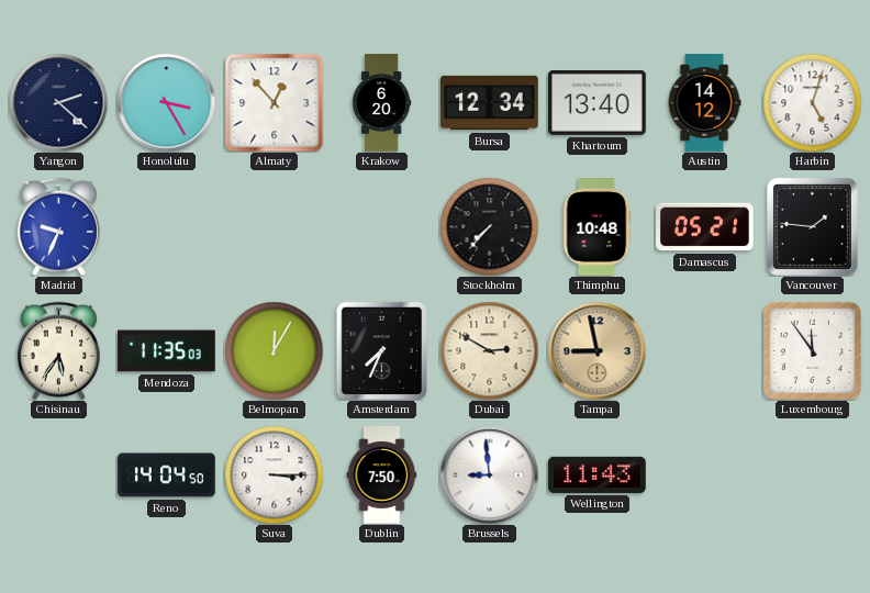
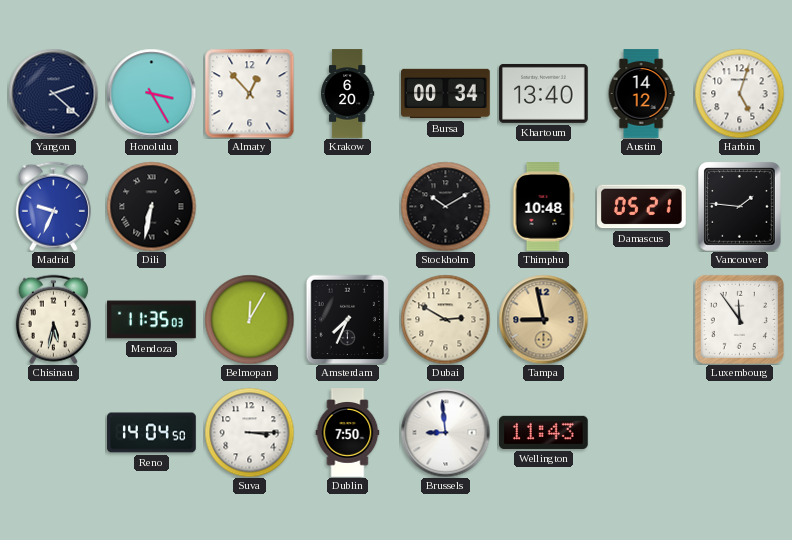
Bursa: 12:34 -> 00:34
Dili: none -> 6:32
Stockholm: 7:37 -> 10:10
Chisinau: 5:36 -> 5:32
